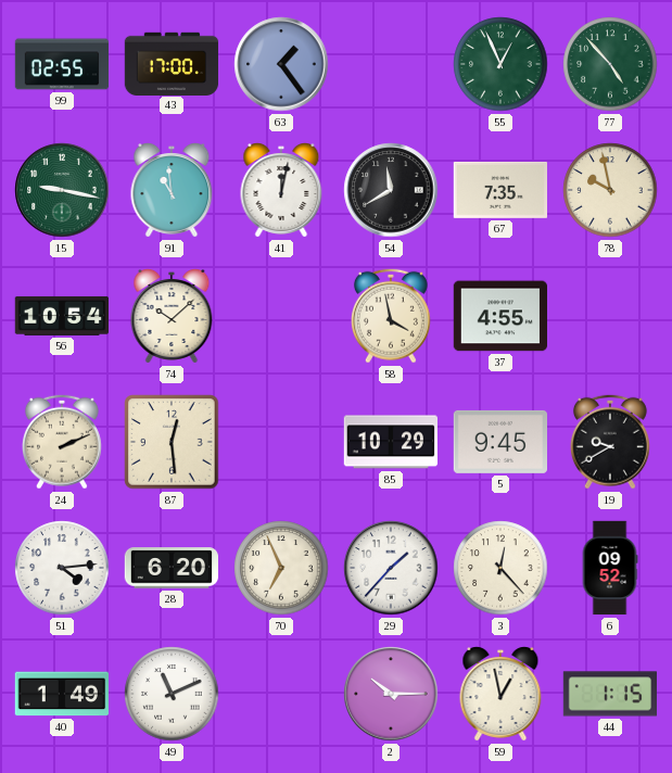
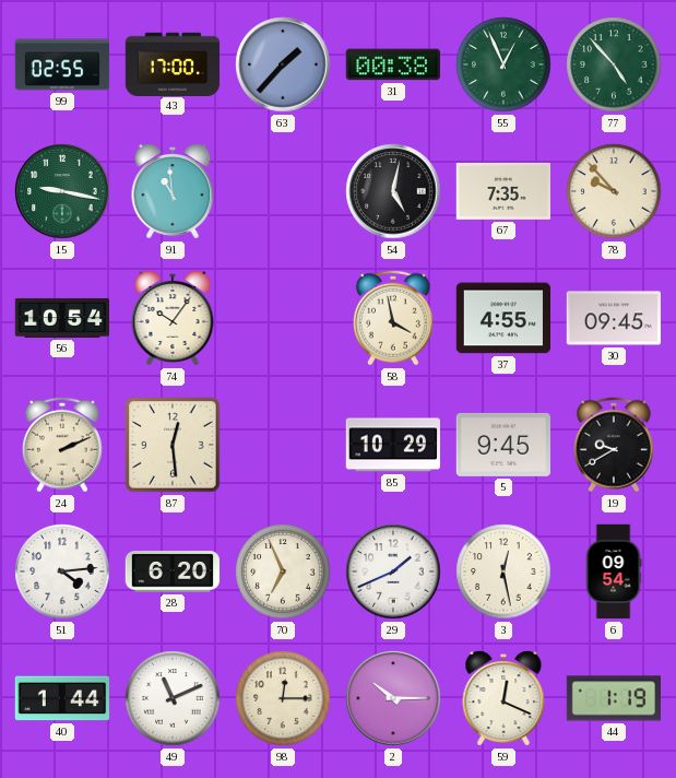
63: 1:24 -> 1:37
31: none -> 00:38
41: 12:02 -> none
54: 11:40 -> 5:02
78: 9:58 -> 9:53
74: 10:08 -> 10:06
30: none -> 09:45
29: 1:37 -> 1:41
3: 12:23 -> 12:28
6: 09:52 -> 09:54
40: 1:49 -> 1:44
98: none -> 12:15
59: 12:58 -> 12:19
44: 1:15 -> 1:19
